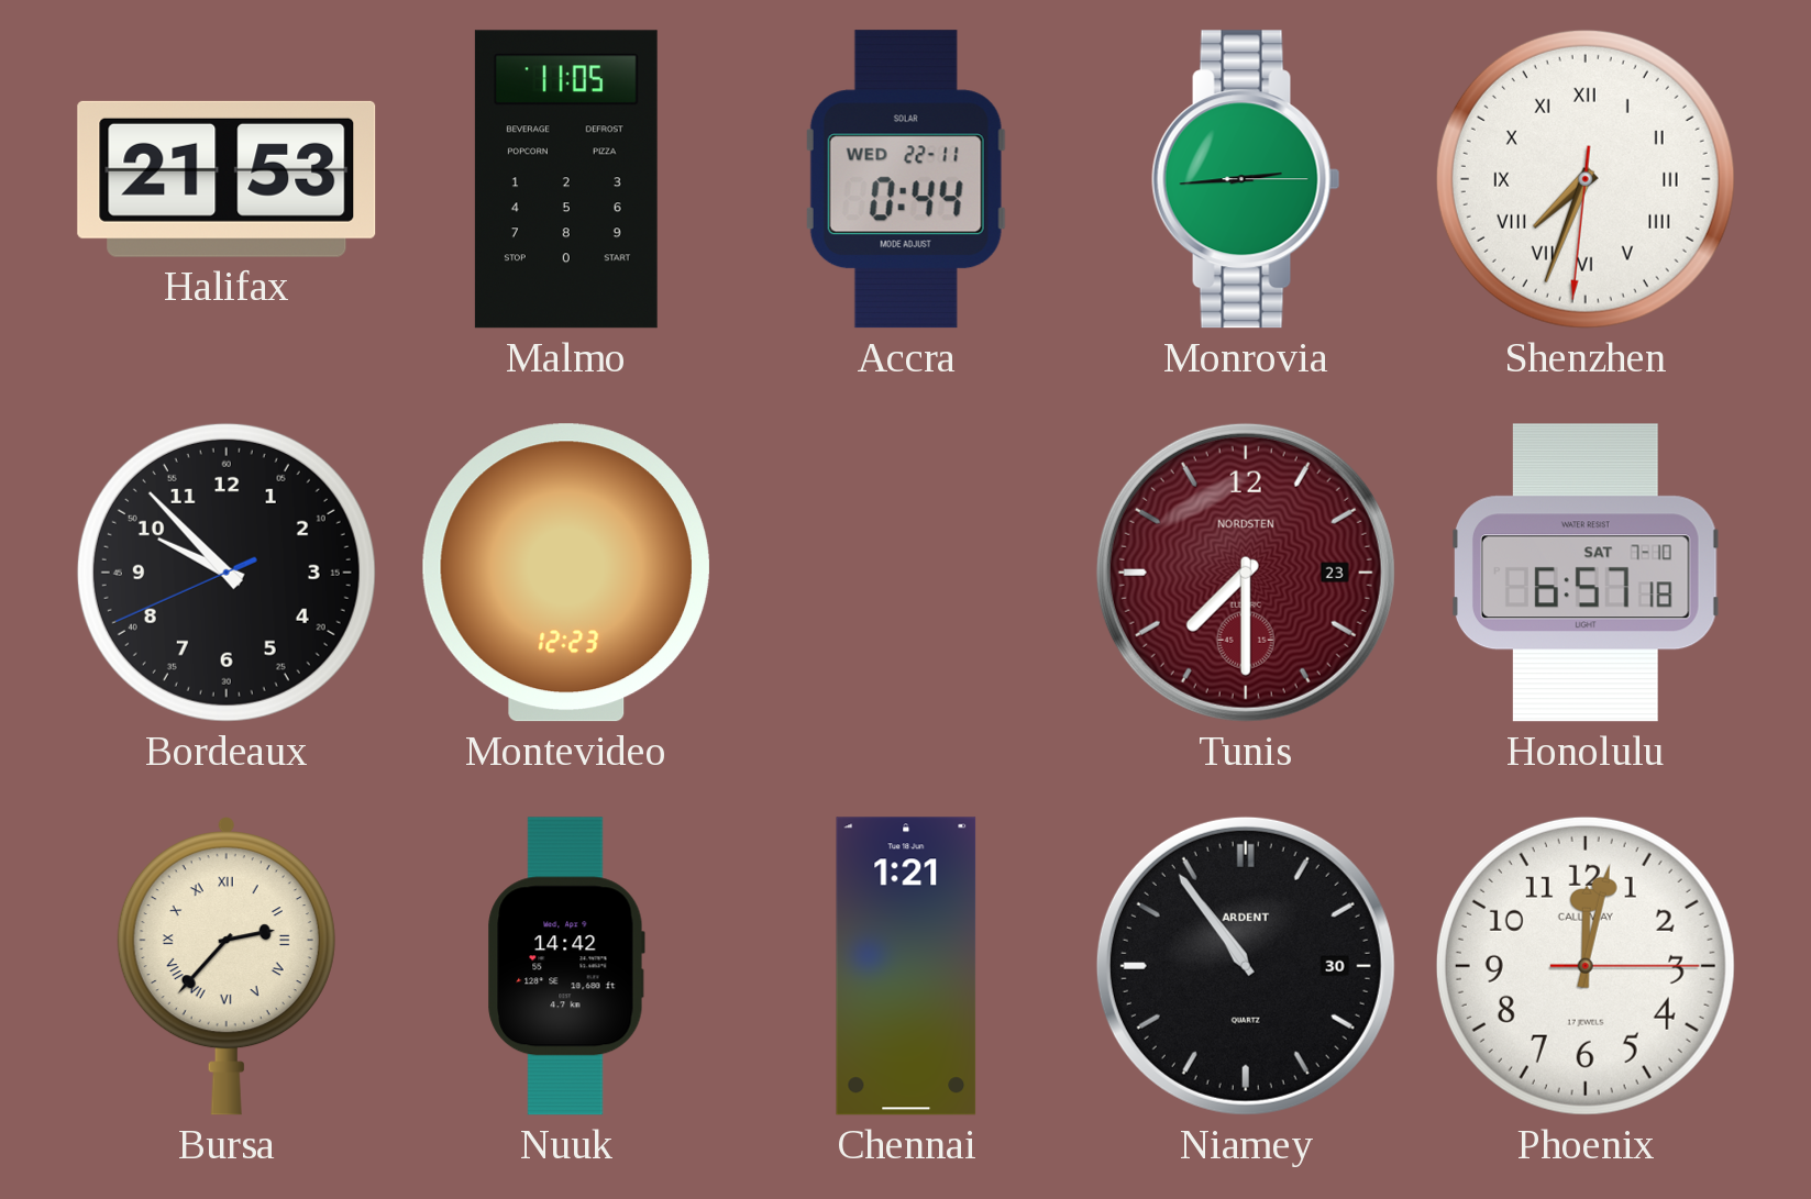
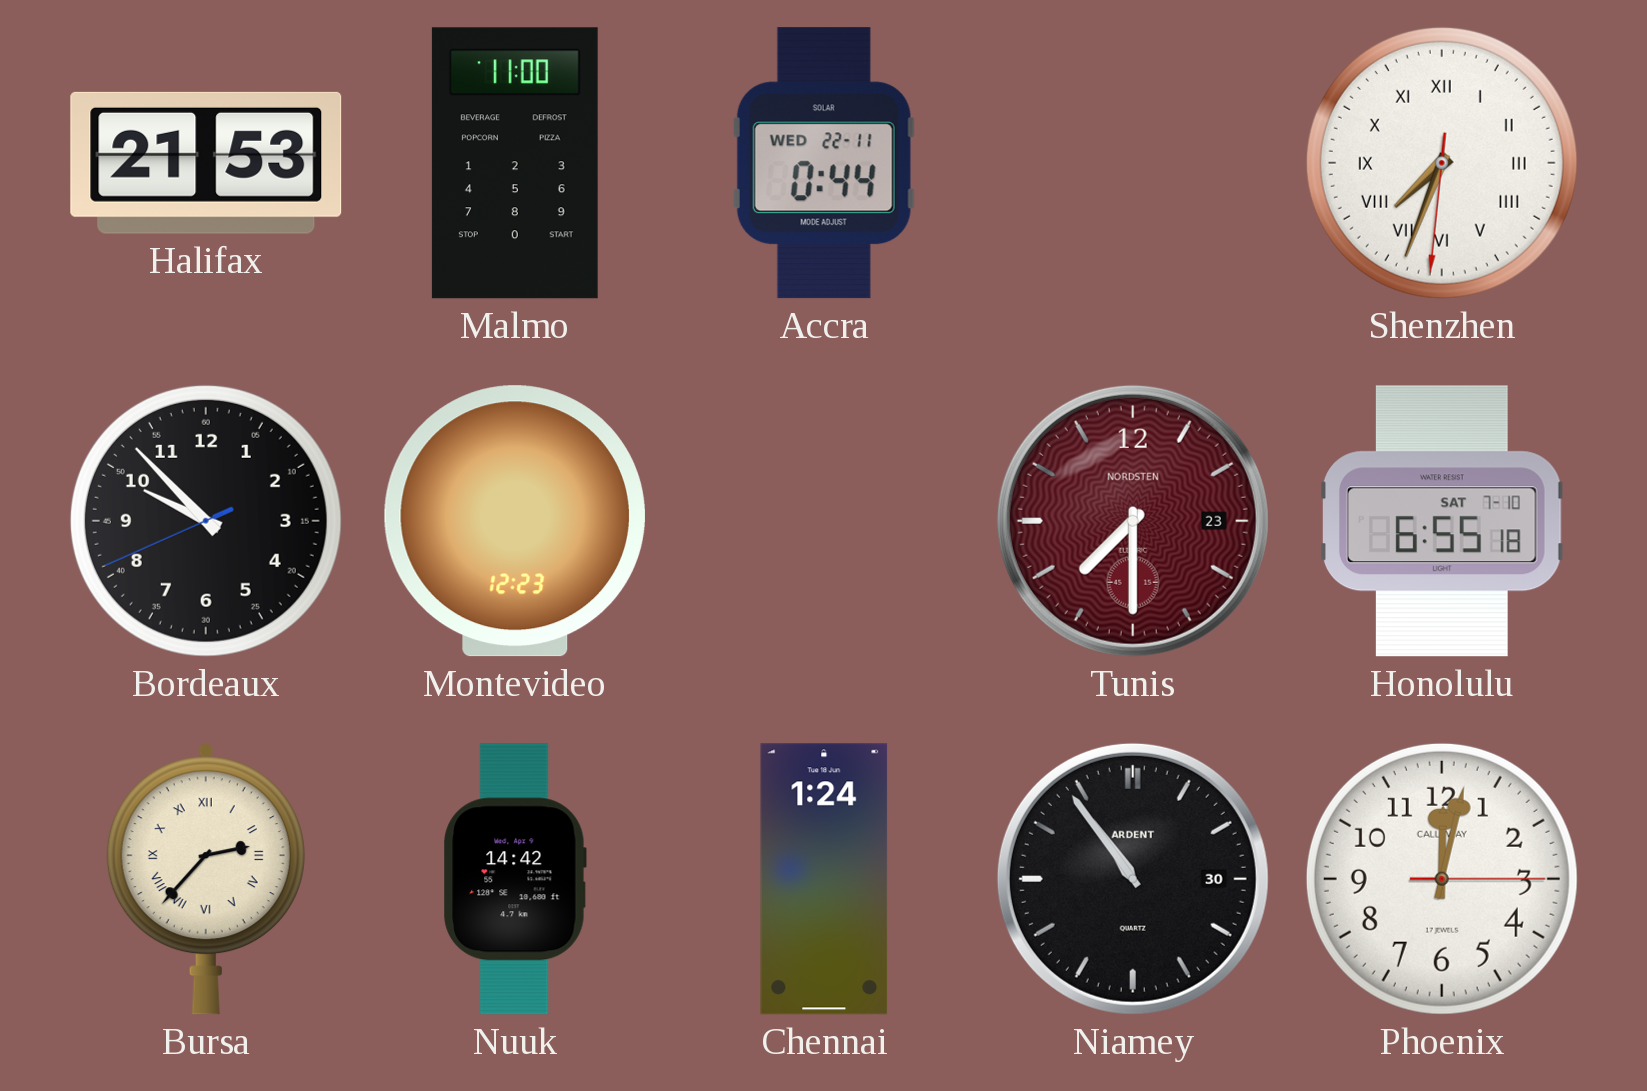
Malmo: 11:05 -> 11:00
Monrovia: 2:44 -> none
Honolulu: 6:57 -> 6:55
Chennai: 1:21 -> 1:24
